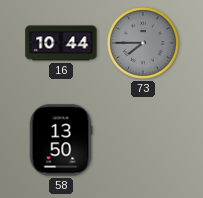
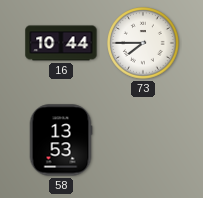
73 dial: grey -> white
58: 13:50 -> 13:53
